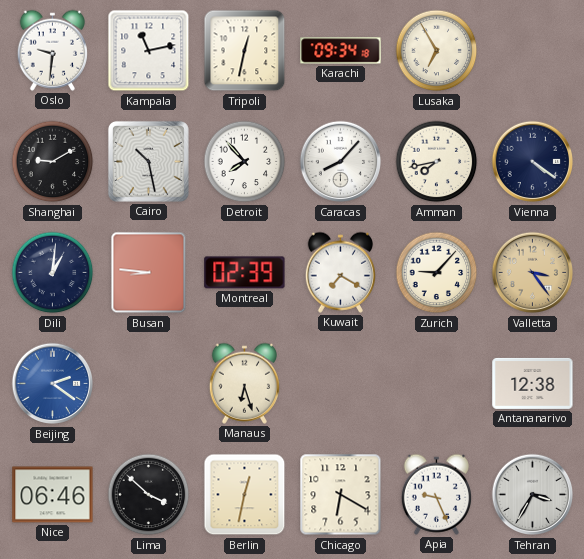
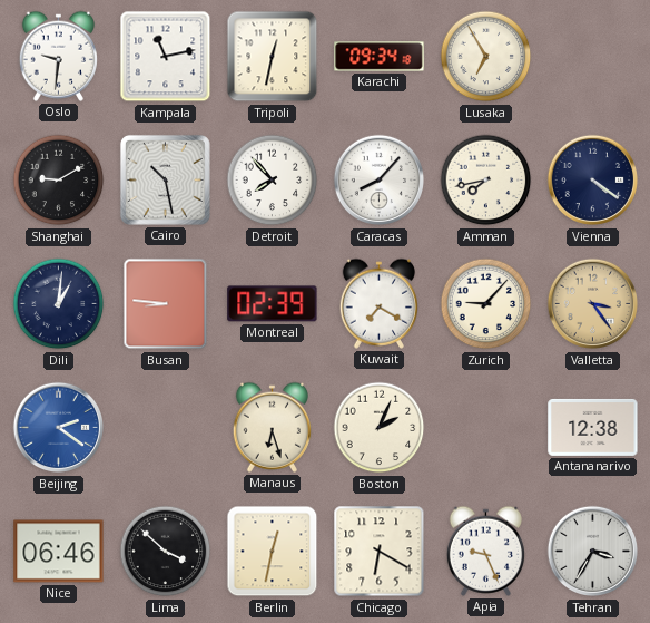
Boston: none -> 2:04
